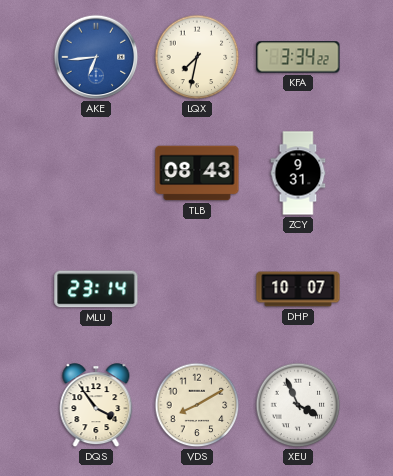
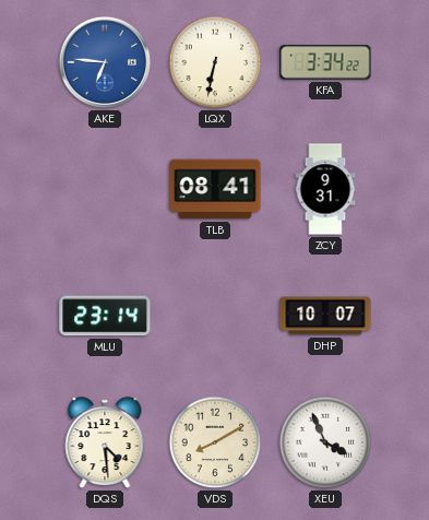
AKE: 6:44 -> 6:46
LQX: 7:32 -> 6:32
TLB: 08:43 -> 08:41
DQS: 3:54 -> 4:29
